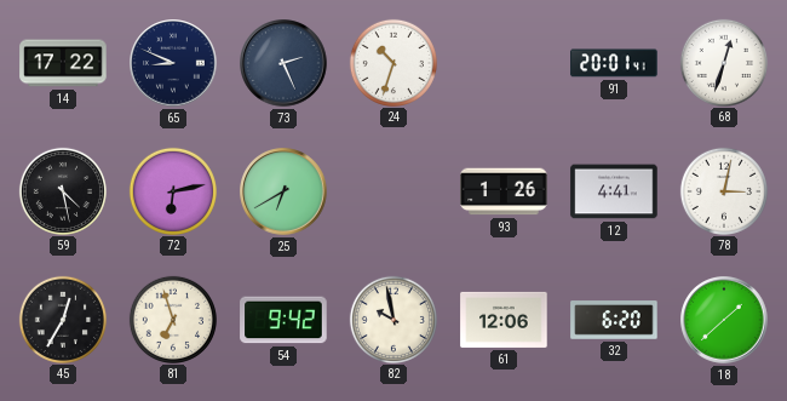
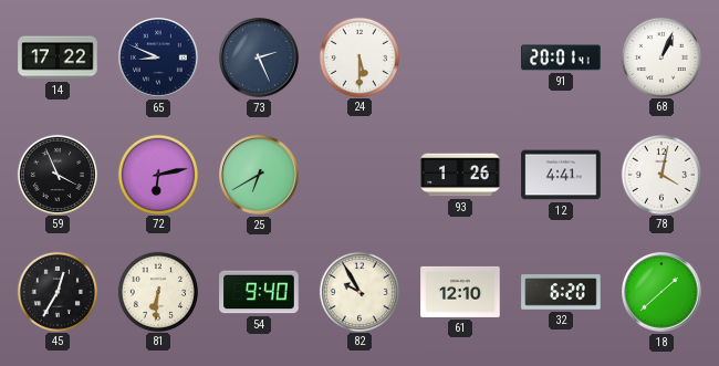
24: 10:33 -> 5:30
68: 12:33 -> 1:04
59: 4:28 -> 3:56
78: 3:02 -> 4:02
81: 6:57 -> 6:31
54: 9:42 -> 9:40
82: 9:58 -> 9:55
61: 12:06 -> 12:10
